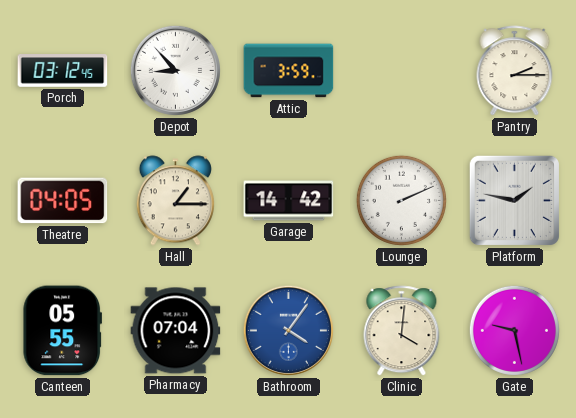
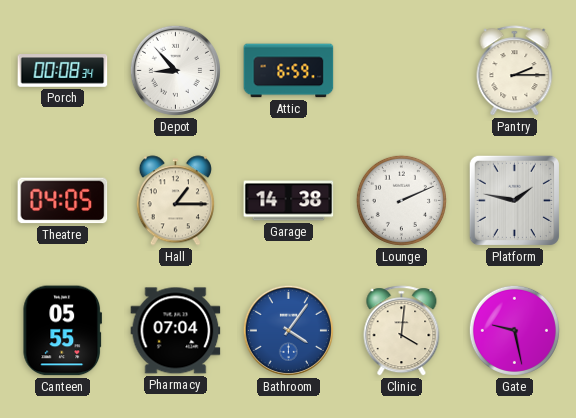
Porch: 03:12 -> 00:08
Attic: 3:59 -> 6:59
Garage: 14:42 -> 14:38
